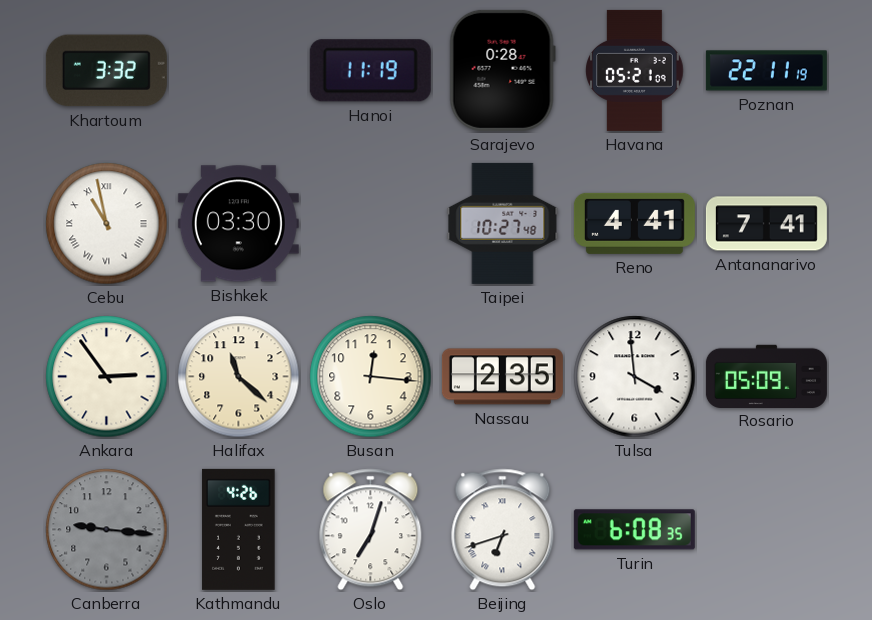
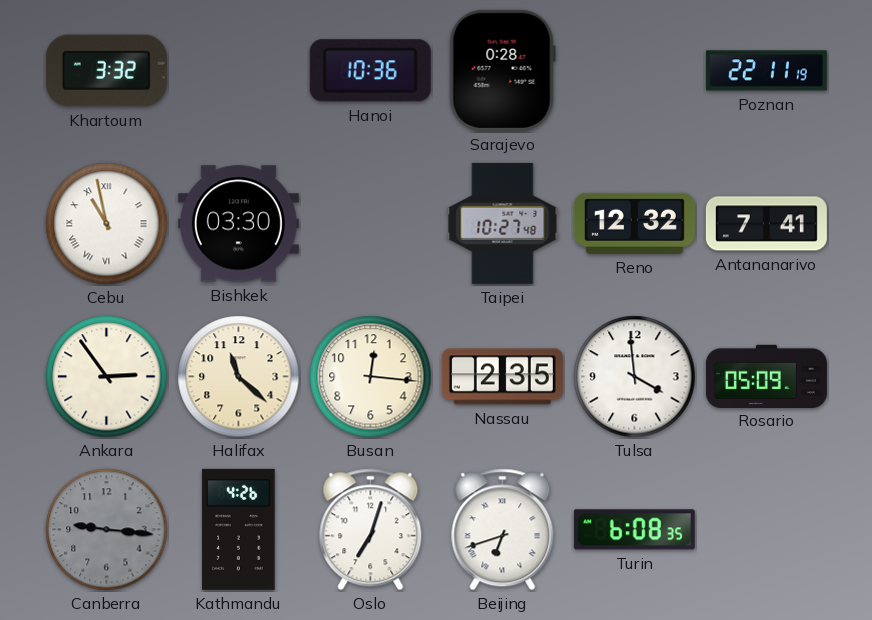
Hanoi: 11:19 -> 10:36
Havana: 05:21 -> none
Reno: 4:41 -> 12:32
